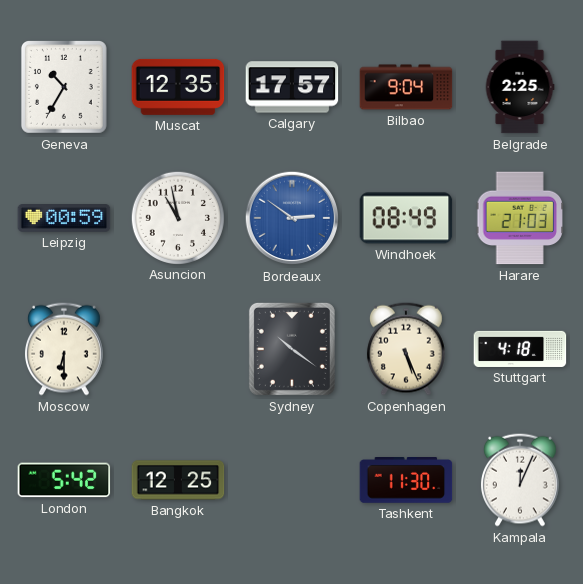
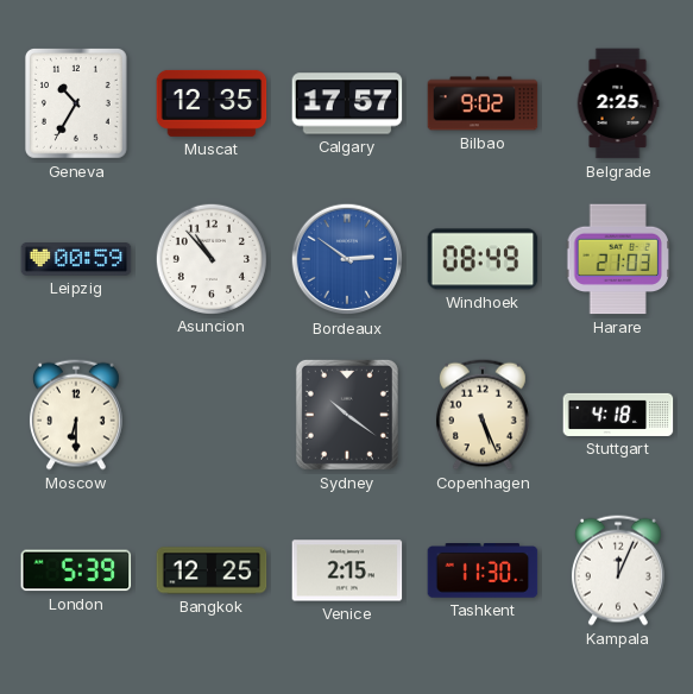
Bilbao: 9:04 -> 9:02
Asuncion: 10:58 -> 10:53
London: 5:42 -> 5:39
Venice: none -> 2:15
